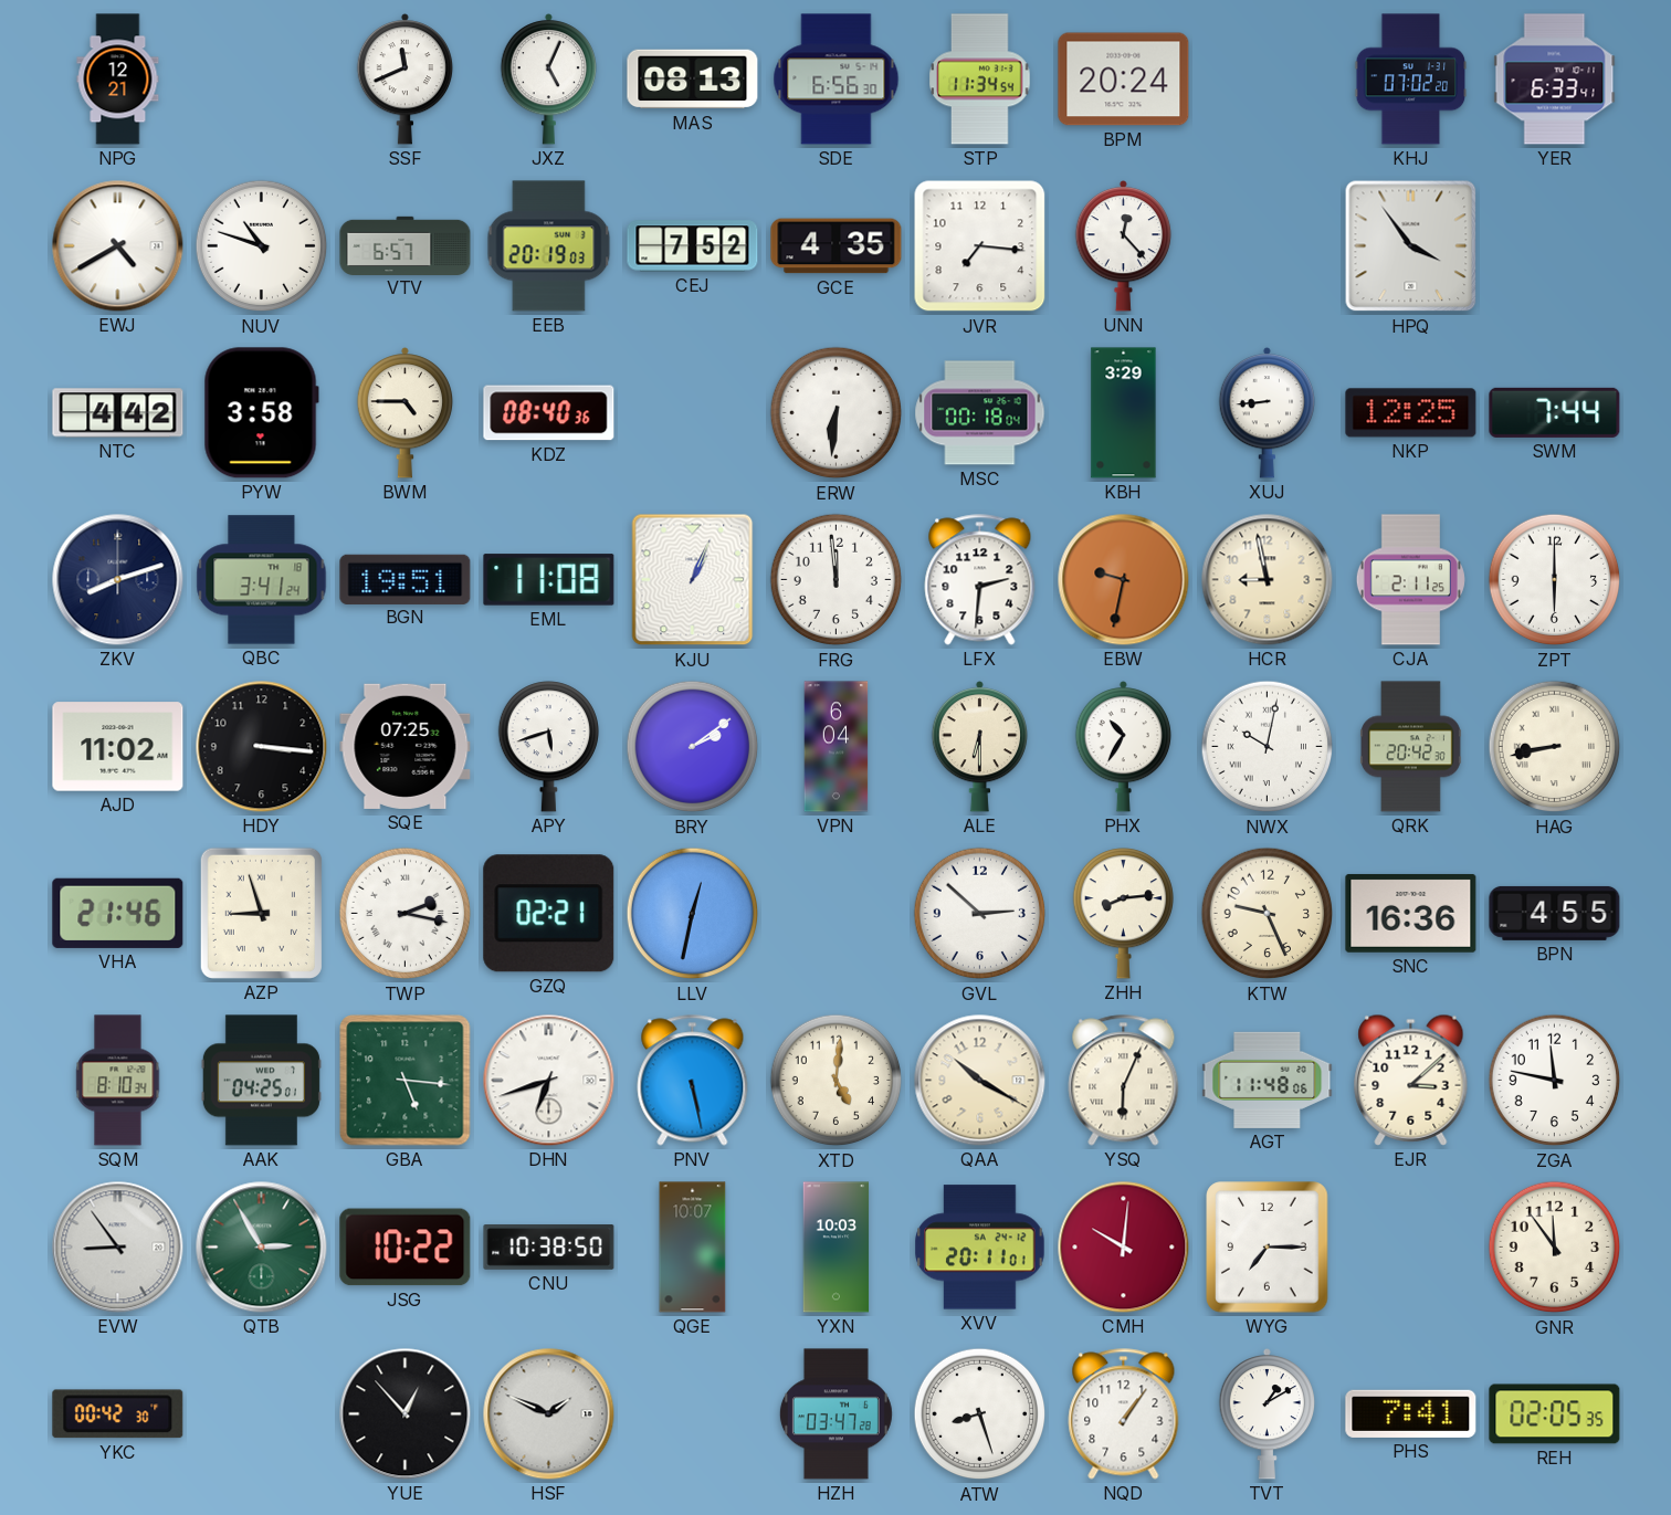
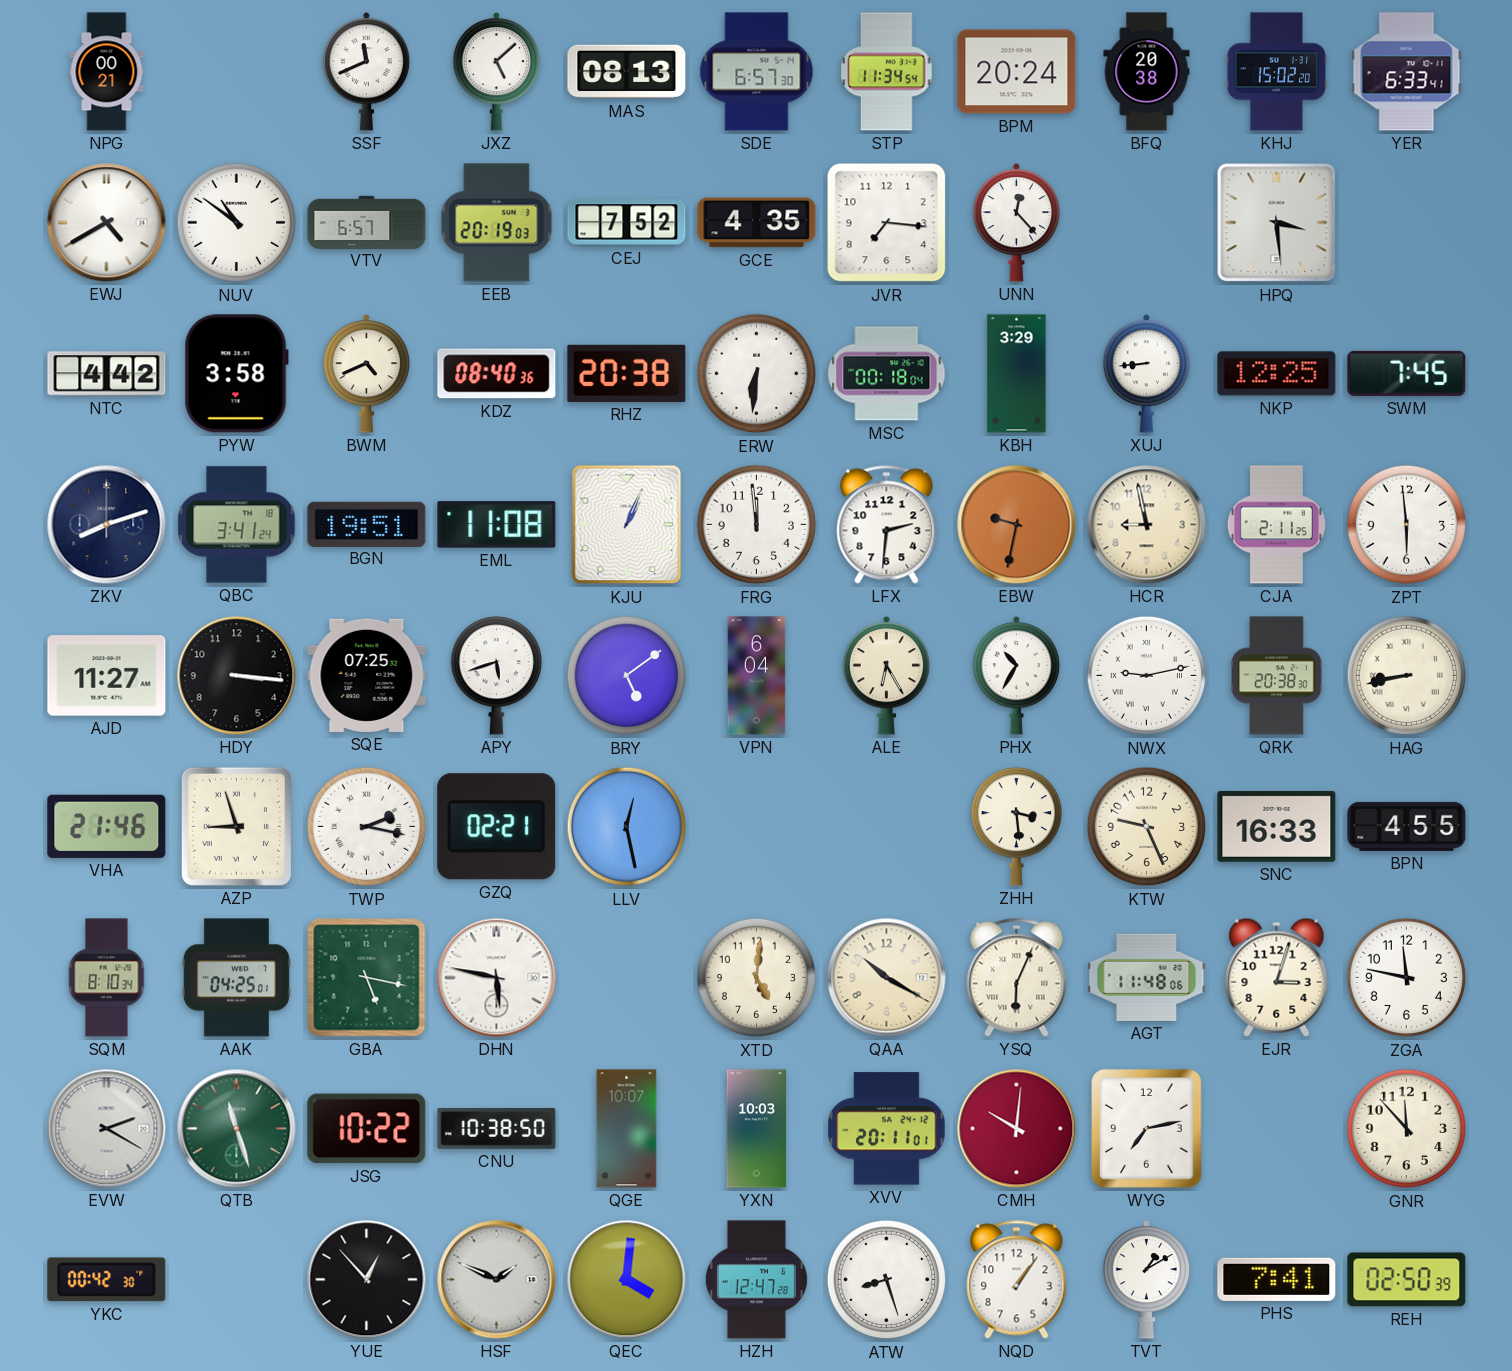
NPG: 12:21 -> 00:21
JXZ: 5:04 -> 5:08
SDE: 6:56 -> 6:57
BFQ: none -> 20:38
KHJ: 07:02 -> 15:02
NUV: 10:48 -> 10:51
HPQ: 3:54 -> 3:29
BWM: 4:45 -> 4:41
RHZ: none -> 20:38
SWM: 7:44 -> 7:45
ZPT: 6:00 -> 5:59
AJD: 11:02 -> 11:27
BRY: 2:09 -> 5:09
ALE: 6:30 -> 6:25
NWX: 10:02 -> 9:13
QRK: 20:42 -> 20:38
LLV: 12:32 -> 12:28
GVL: 2:52 -> none
ZHH: 8:14 -> 3:29
SNC: 16:36 -> 16:33
GBA: 5:16 -> 5:17
DHN: 6:42 -> 5:47
PNV: 5:28 -> none
EJR: 3:08 -> 3:03
EVW: 8:54 -> 2:20
QTB: 2:55 -> 11:27
WYG: 7:15 -> 7:13
GNR: 11:54 -> 11:53
QEC: none -> 4:01
HZH: 03:47 -> 12:47
REH: 02:05 -> 02:50
